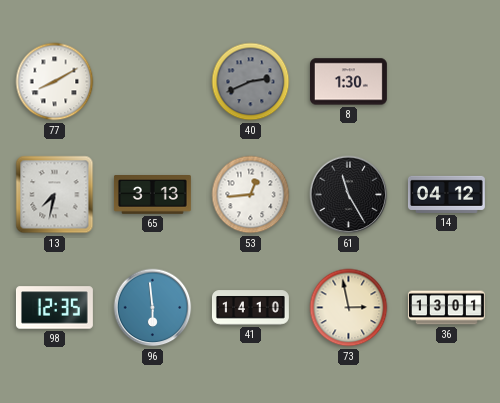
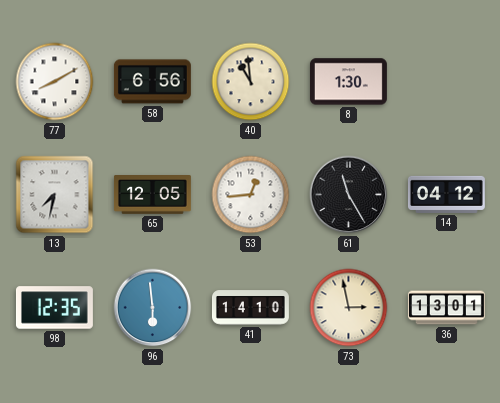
58: none -> 6:56
40: 2:41 -> 10:59
40 dial: grey -> cream
65: 3:13 -> 12:05
